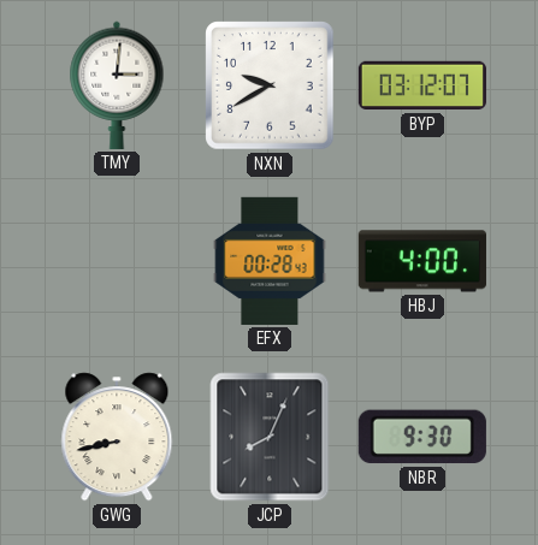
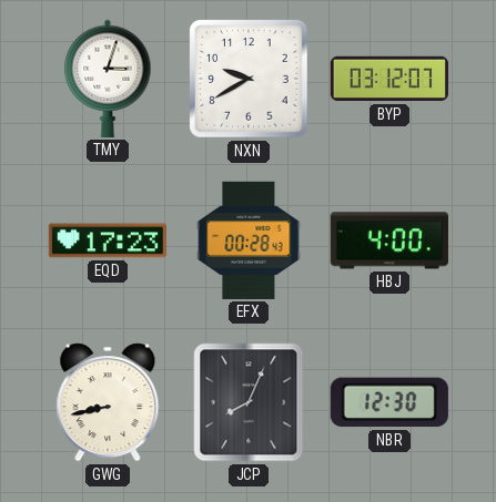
TMY: 3:01 -> 3:03
EQD: none -> 17:23
NBR: 9:30 -> 12:30
